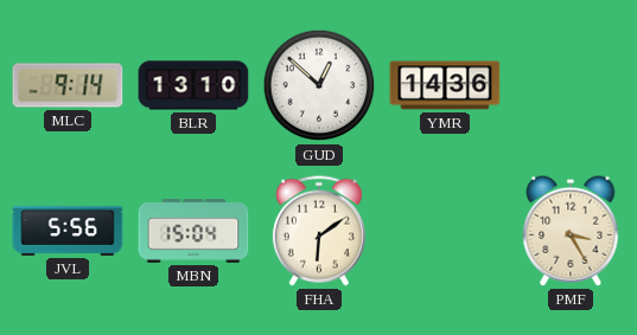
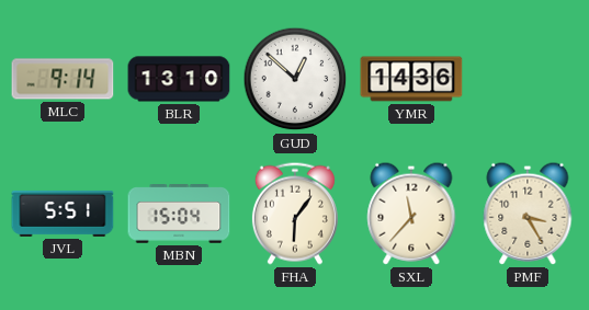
JVL: 5:56 -> 5:51
FHA: 6:09 -> 6:06
SXL: none -> 11:37
